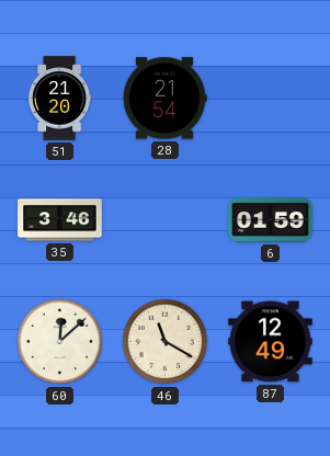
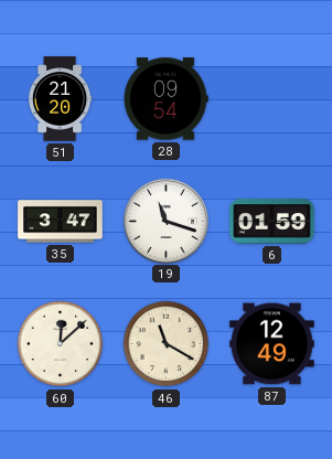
28: 21:54 -> 09:54
35: 3:46 -> 3:47
19: none -> 11:18
